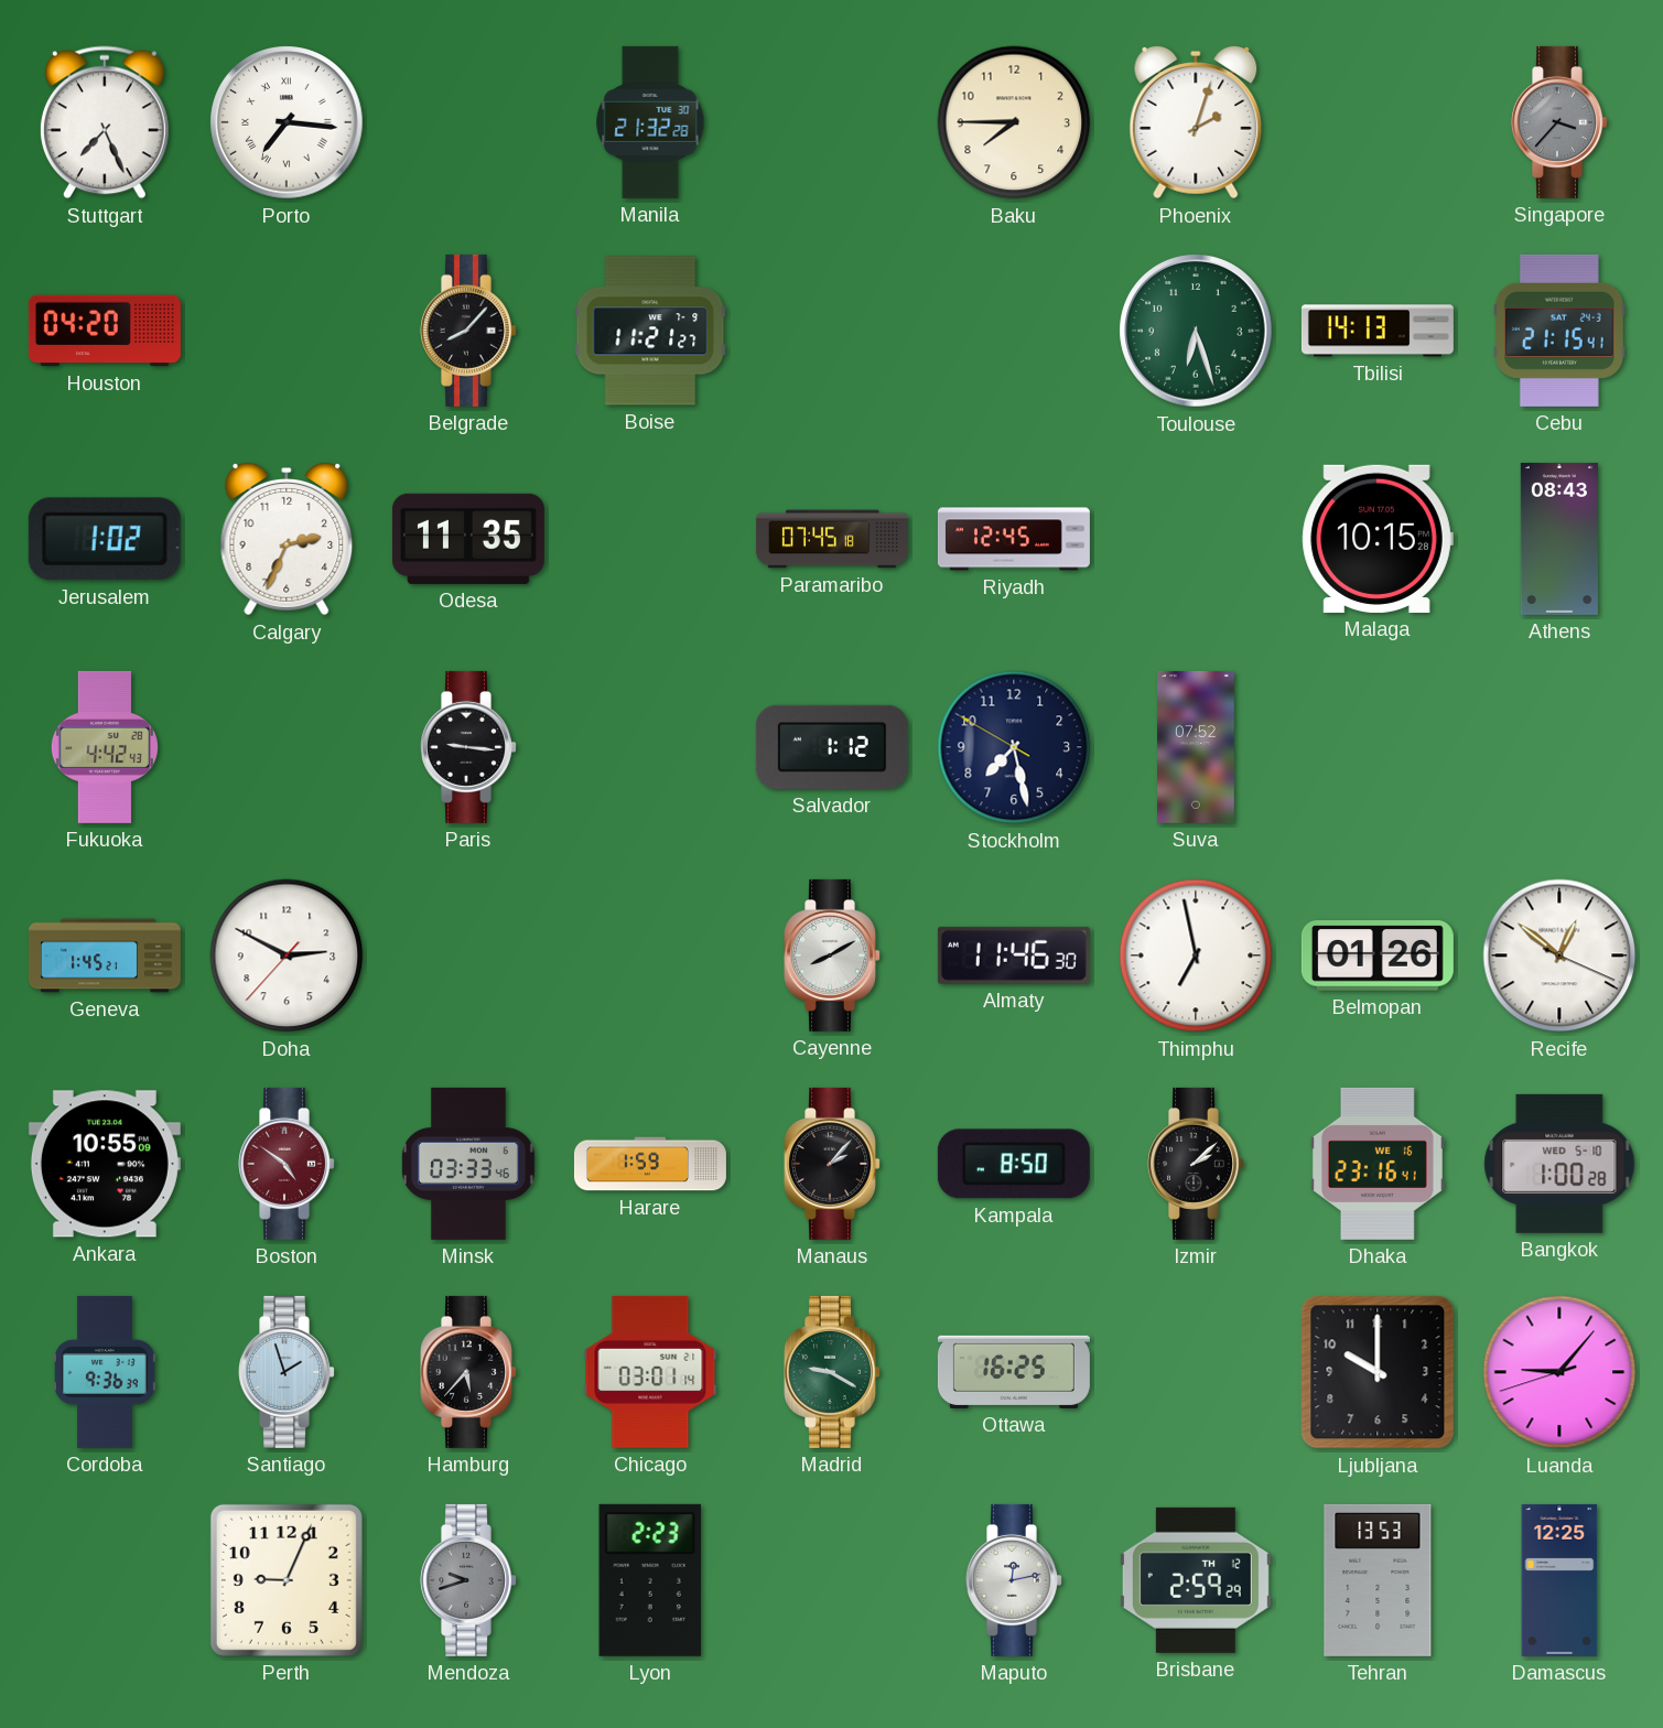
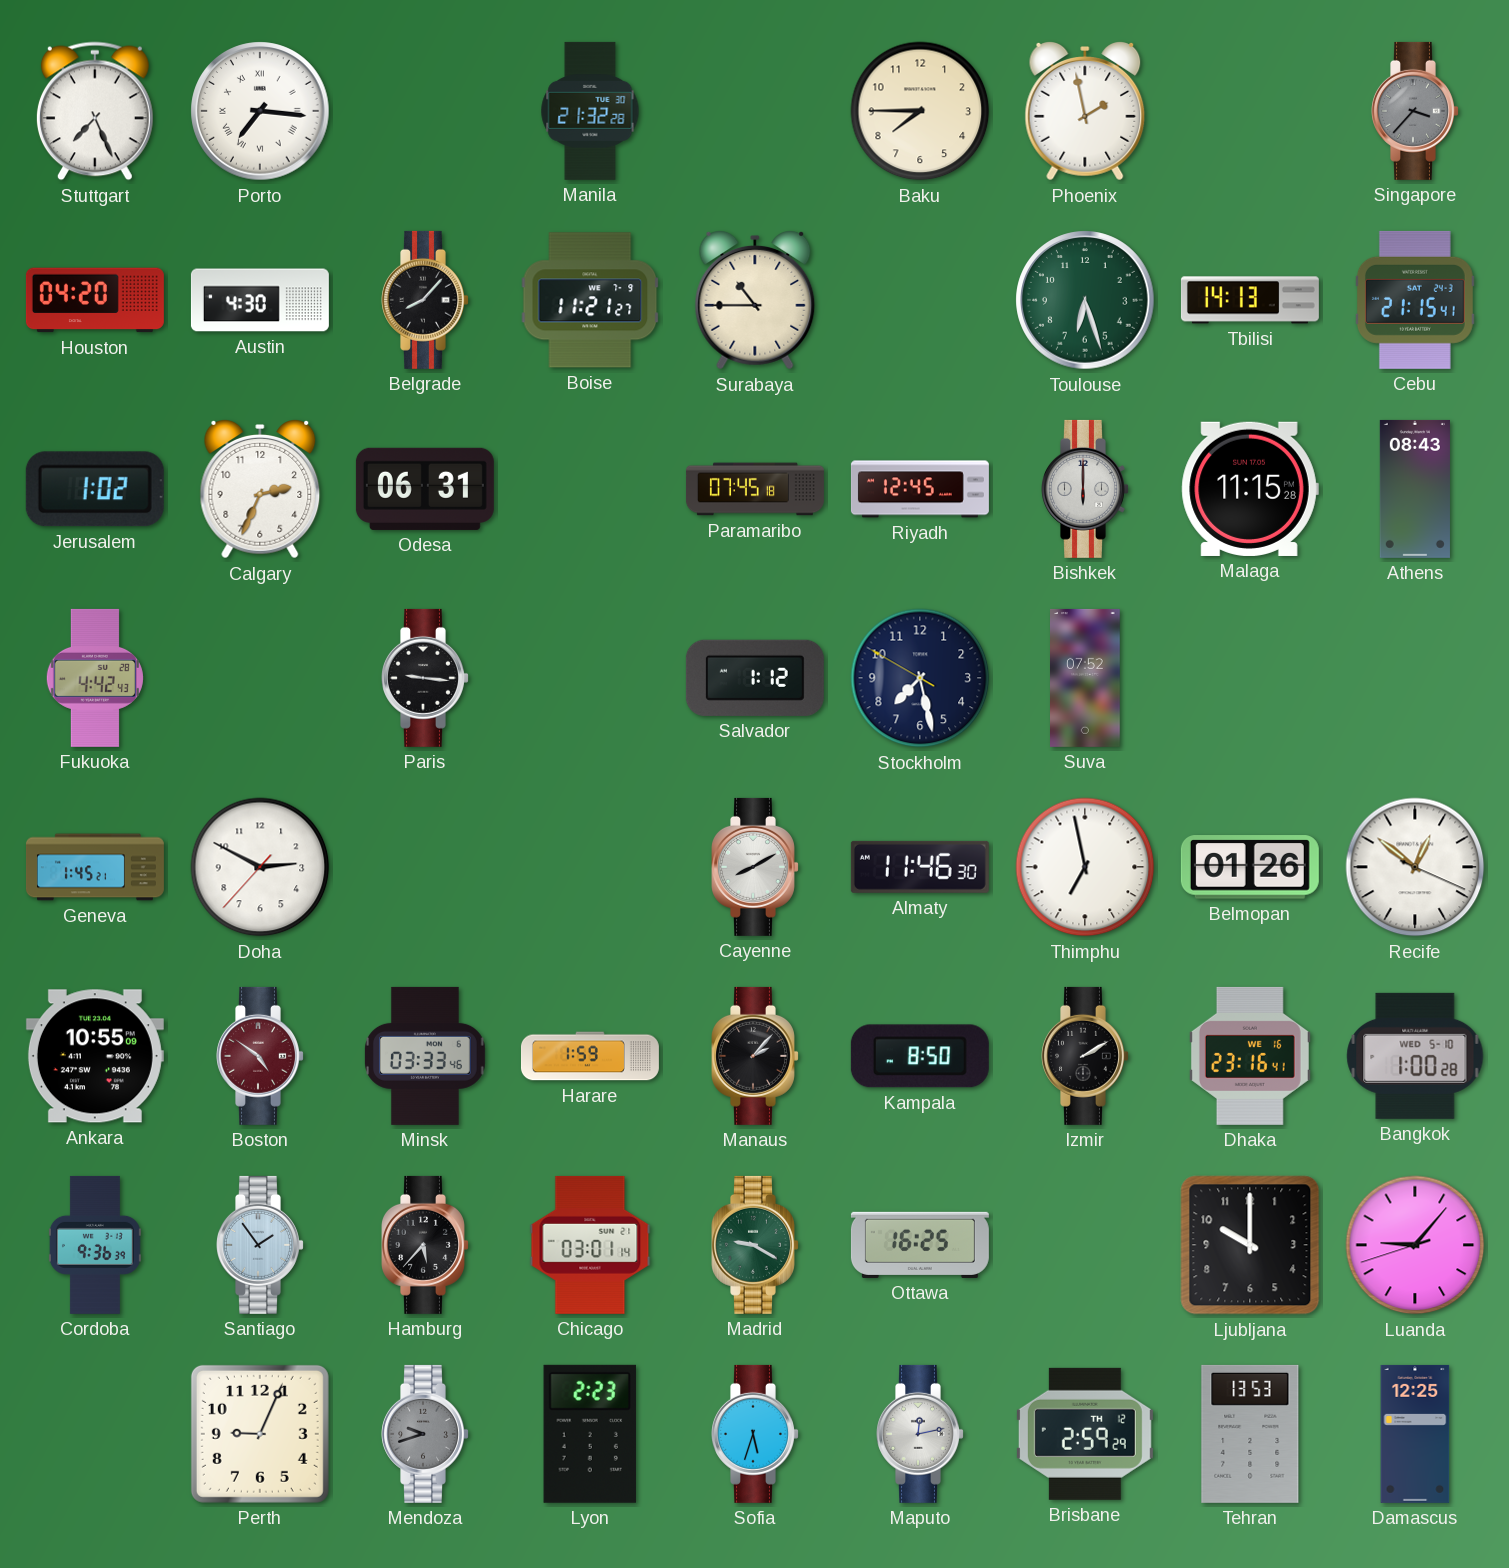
Phoenix: 2:03 -> 1:58
Austin: none -> 4:30
Surabaya: none -> 10:45
Odesa: 11:35 -> 06:31
Bishkek: none -> 6:00
Malaga: 10:15 -> 11:15
Izmir: 2:08 -> 2:10
Santiago: 1:57 -> 1:54
Sofia: none -> 5:33
